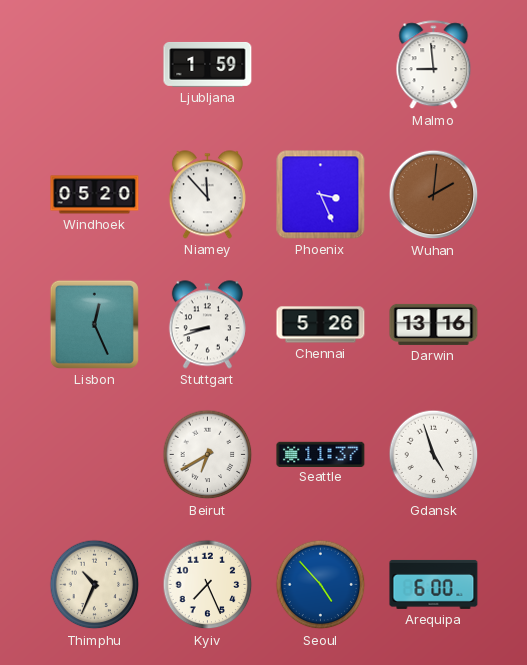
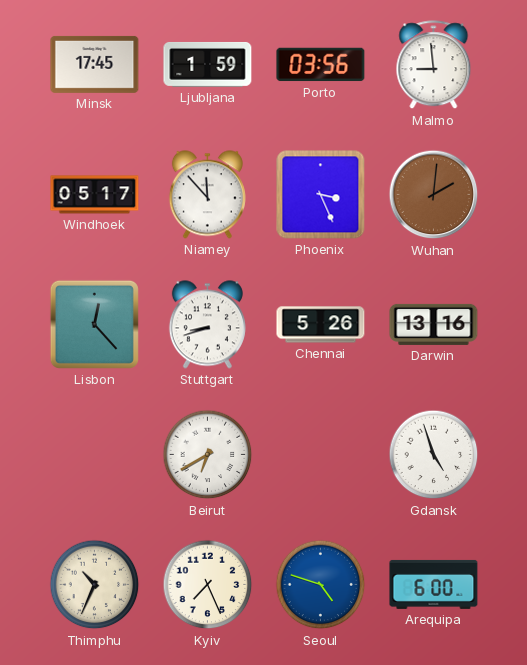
Minsk: none -> 17:45
Porto: none -> 03:56
Windhoek: 05:20 -> 05:17
Lisbon: 12:26 -> 12:23
Seattle: 11:37 -> none
Seoul: 4:53 -> 4:48
